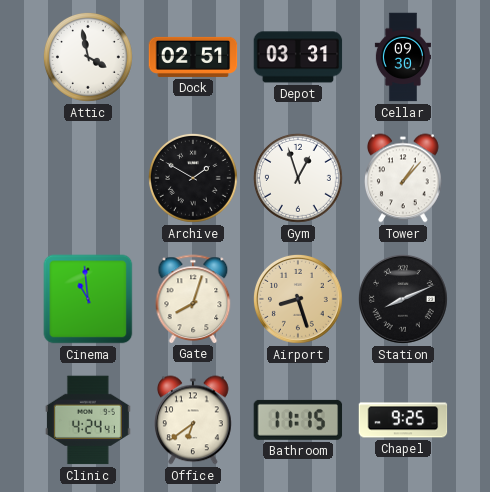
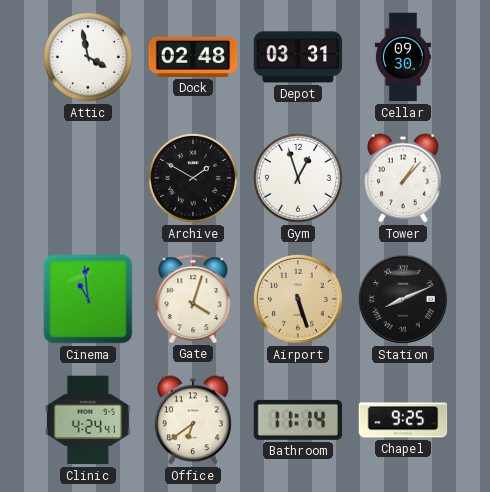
Dock: 02:51 -> 02:48
Gate: 8:03 -> 4:03
Airport: 8:27 -> 5:27
Bathroom: 11:15 -> 11:14
